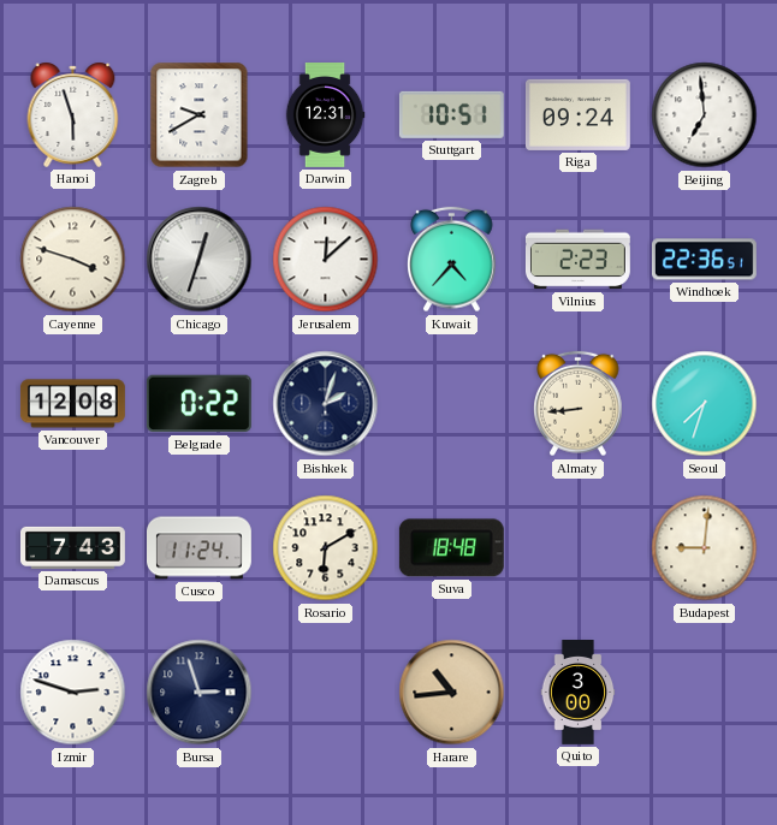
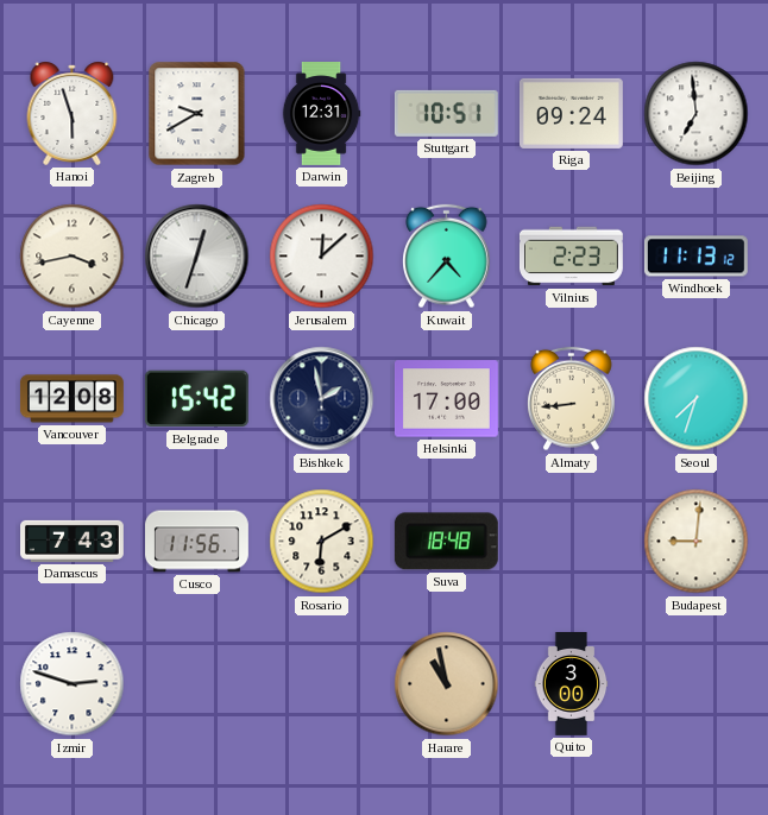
Cayenne: 3:48 -> 3:43
Windhoek: 22:36 -> 11:13
Belgrade: 0:22 -> 15:42
Bishkek: 2:03 -> 1:58
Helsinki: none -> 17:00
Cusco: 11:24 -> 11:56
Bursa: 2:57 -> none
Harare: 10:44 -> 10:58
